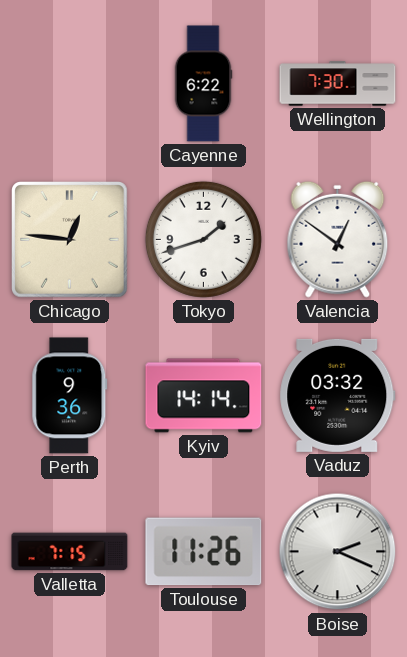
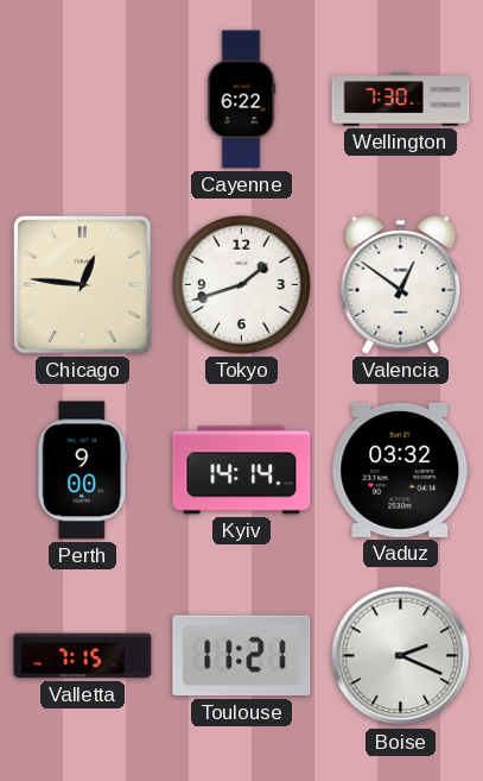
Perth: 9:36 -> 9:00
Toulouse: 11:26 -> 11:21
